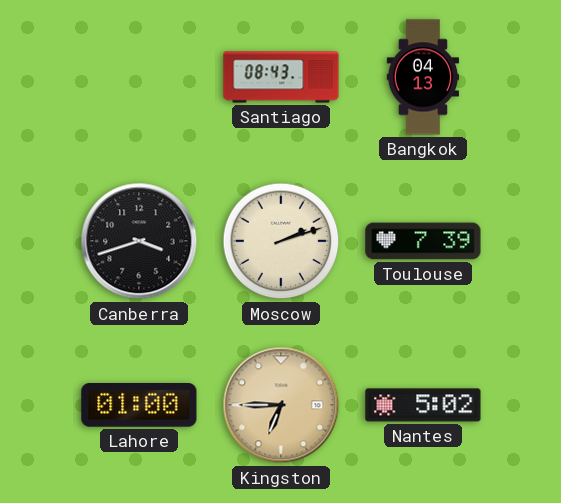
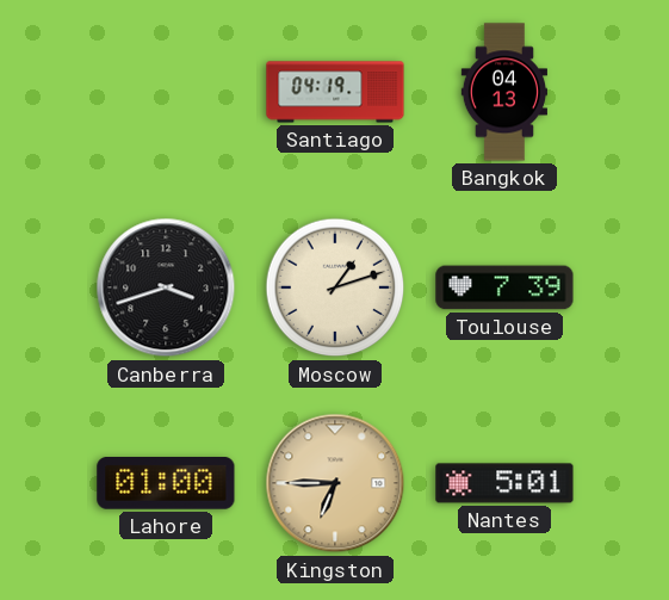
Santiago: 08:43 -> 04:19
Moscow: 2:12 -> 1:12
Nantes: 5:02 -> 5:01
